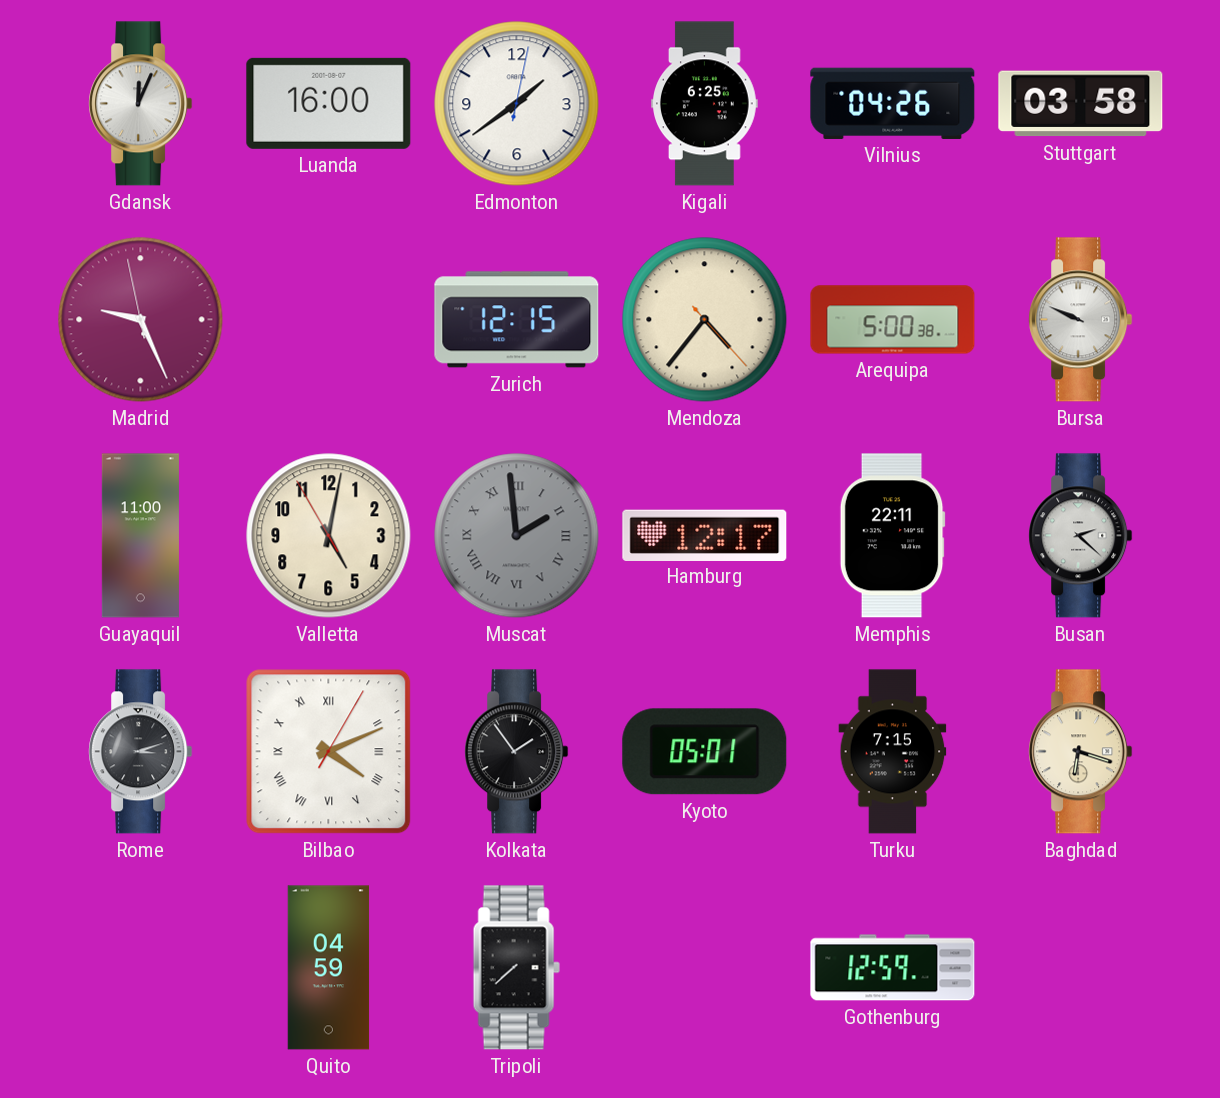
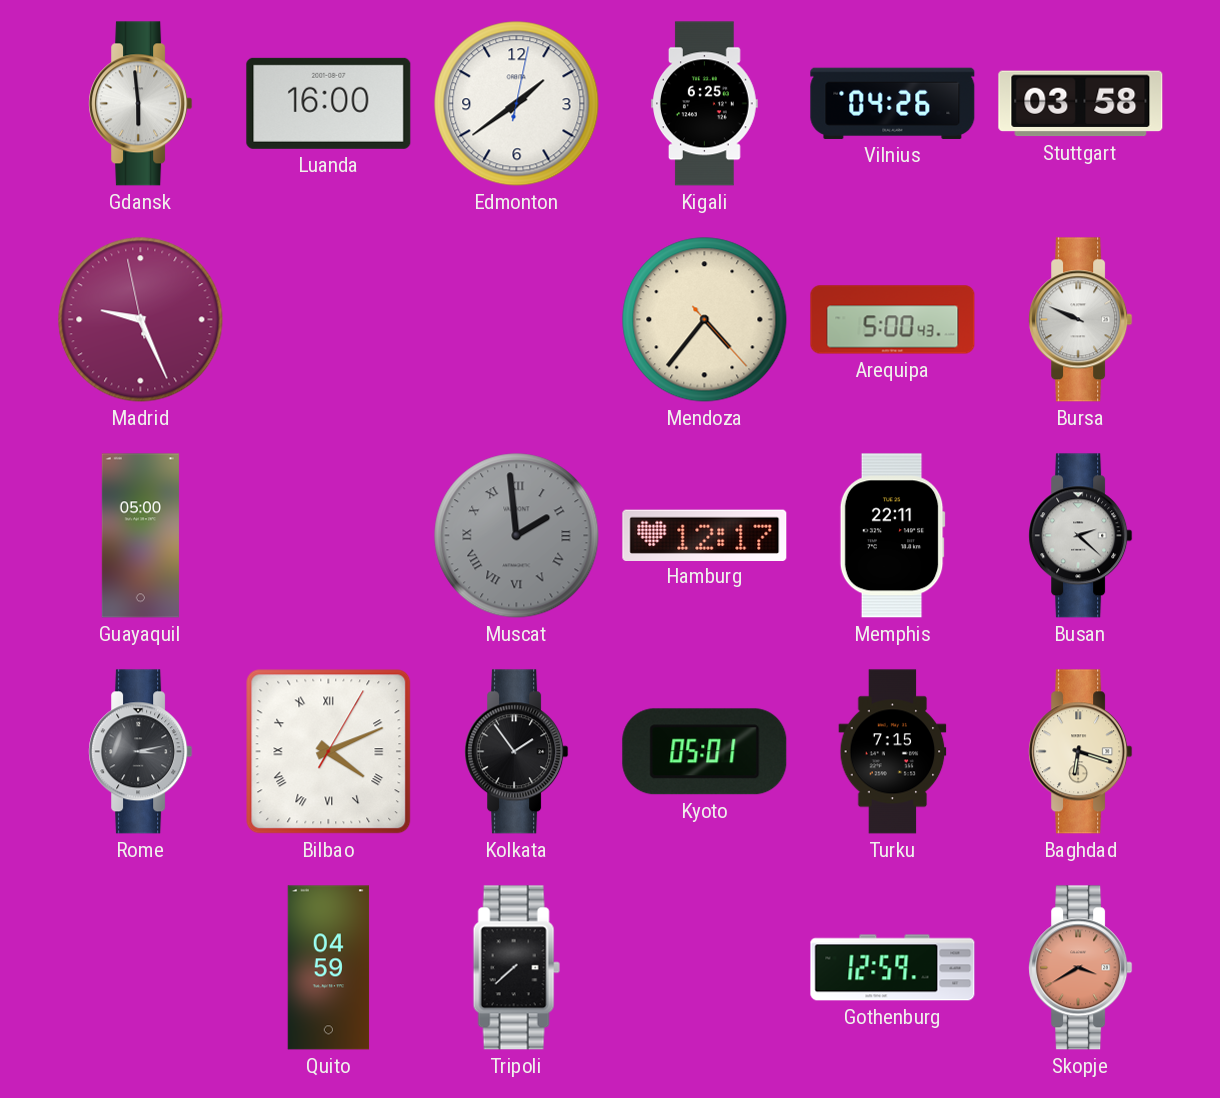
Gdansk: 12:04 -> 5:59
Zurich: 12:15 -> none
Arequipa: 5:00:38 -> 5:00:43
Guayaquil: 11:00 -> 05:00
Valletta: 5:01 -> none
Rome: 3:12 -> 3:13
Skopje: none -> 3:40
